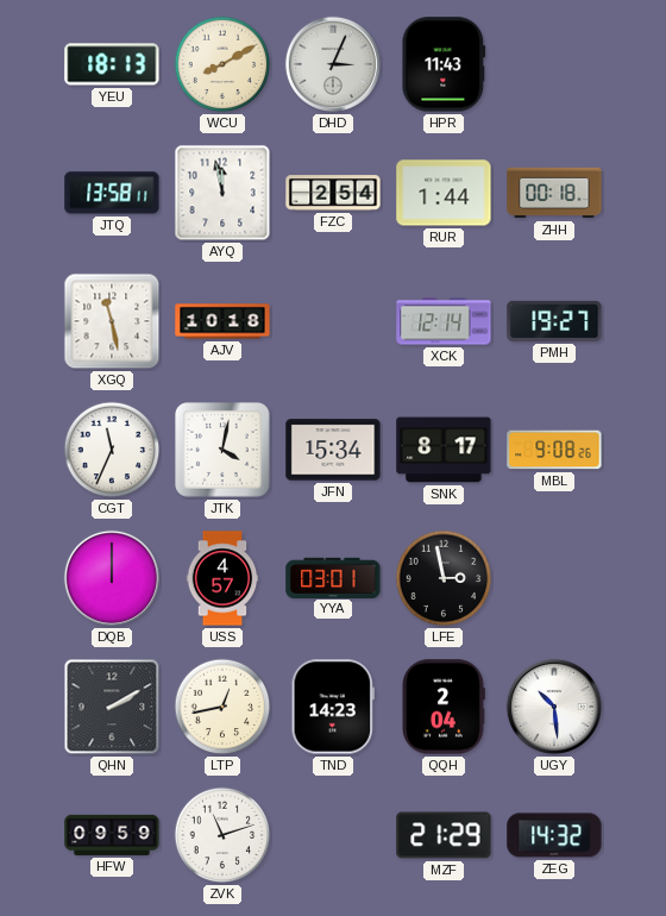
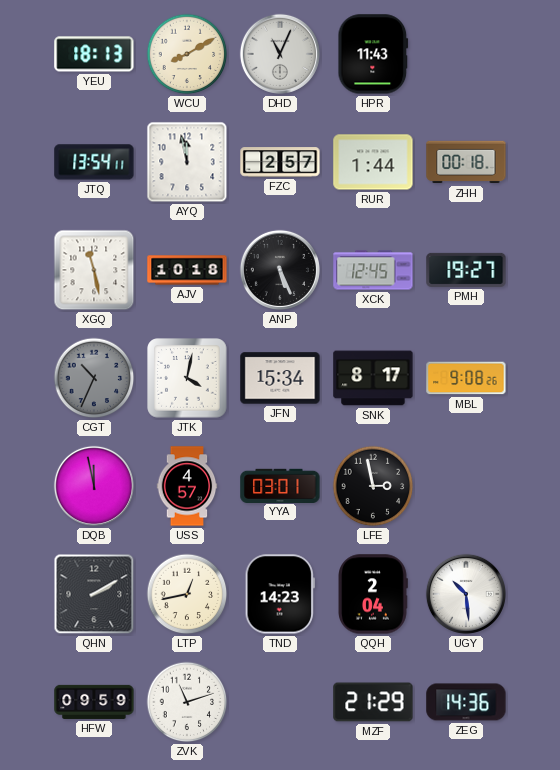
DHD: 3:04 -> 11:04
JTQ: 13:58 -> 13:54
FZC: 2:54 -> 2:57
ANP: none -> 5:26
XCK: 12:14 -> 12:45
CGT: 11:34 -> 10:34
CGT dial: white -> grey
DQB: 12:00 -> 11:58
ZEG: 14:32 -> 14:36
